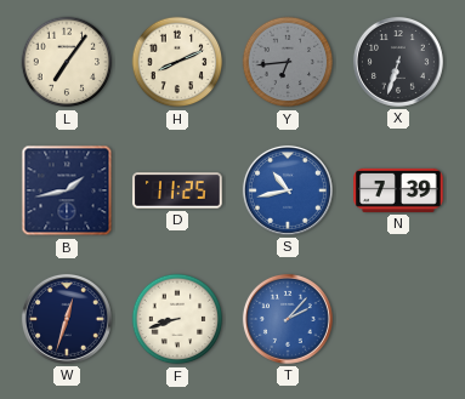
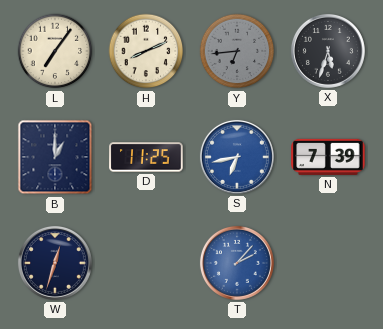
X: 6:33 -> 5:33
B: 1:43 -> 1:00
S: 10:43 -> 6:43
F: 8:42 -> none
